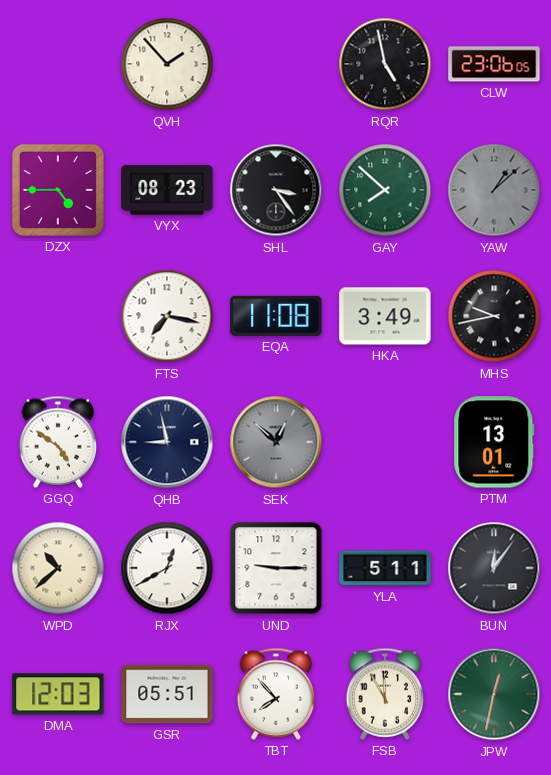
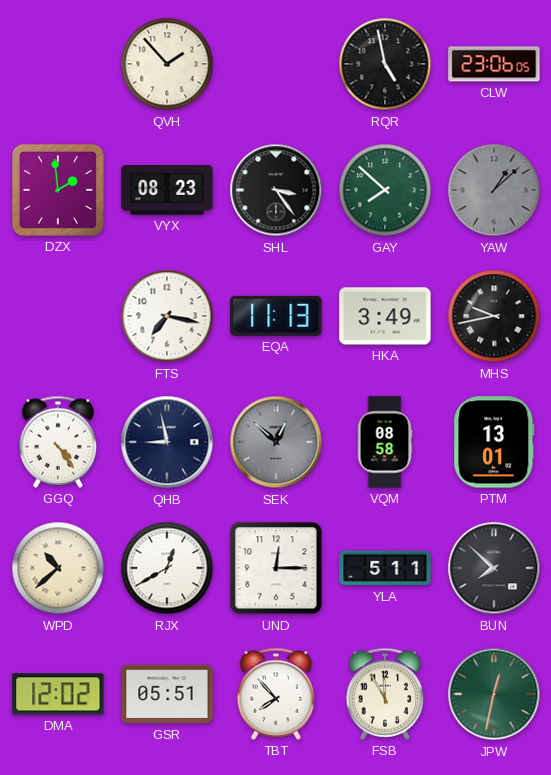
DZX: 4:45 -> 1:59
EQA: 11:08 -> 11:13
GGQ: 4:51 -> 4:24
VQM: none -> 08:58
UND: 9:15 -> 12:15
BUN: 12:06 -> 7:52
DMA: 12:03 -> 12:02
